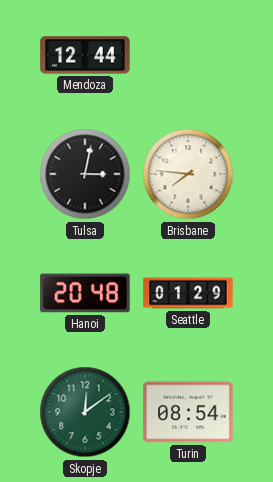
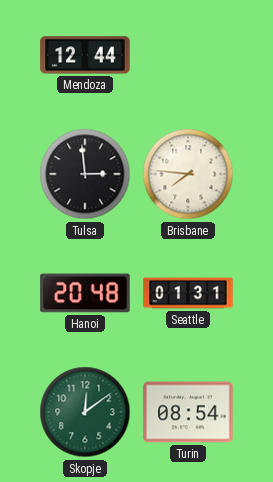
Tulsa: 3:02 -> 2:59
Seattle: 01:29 -> 01:31
